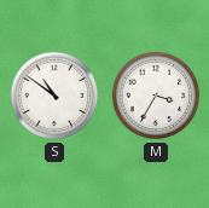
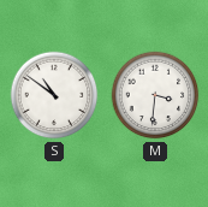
M: 3:35 -> 3:31
